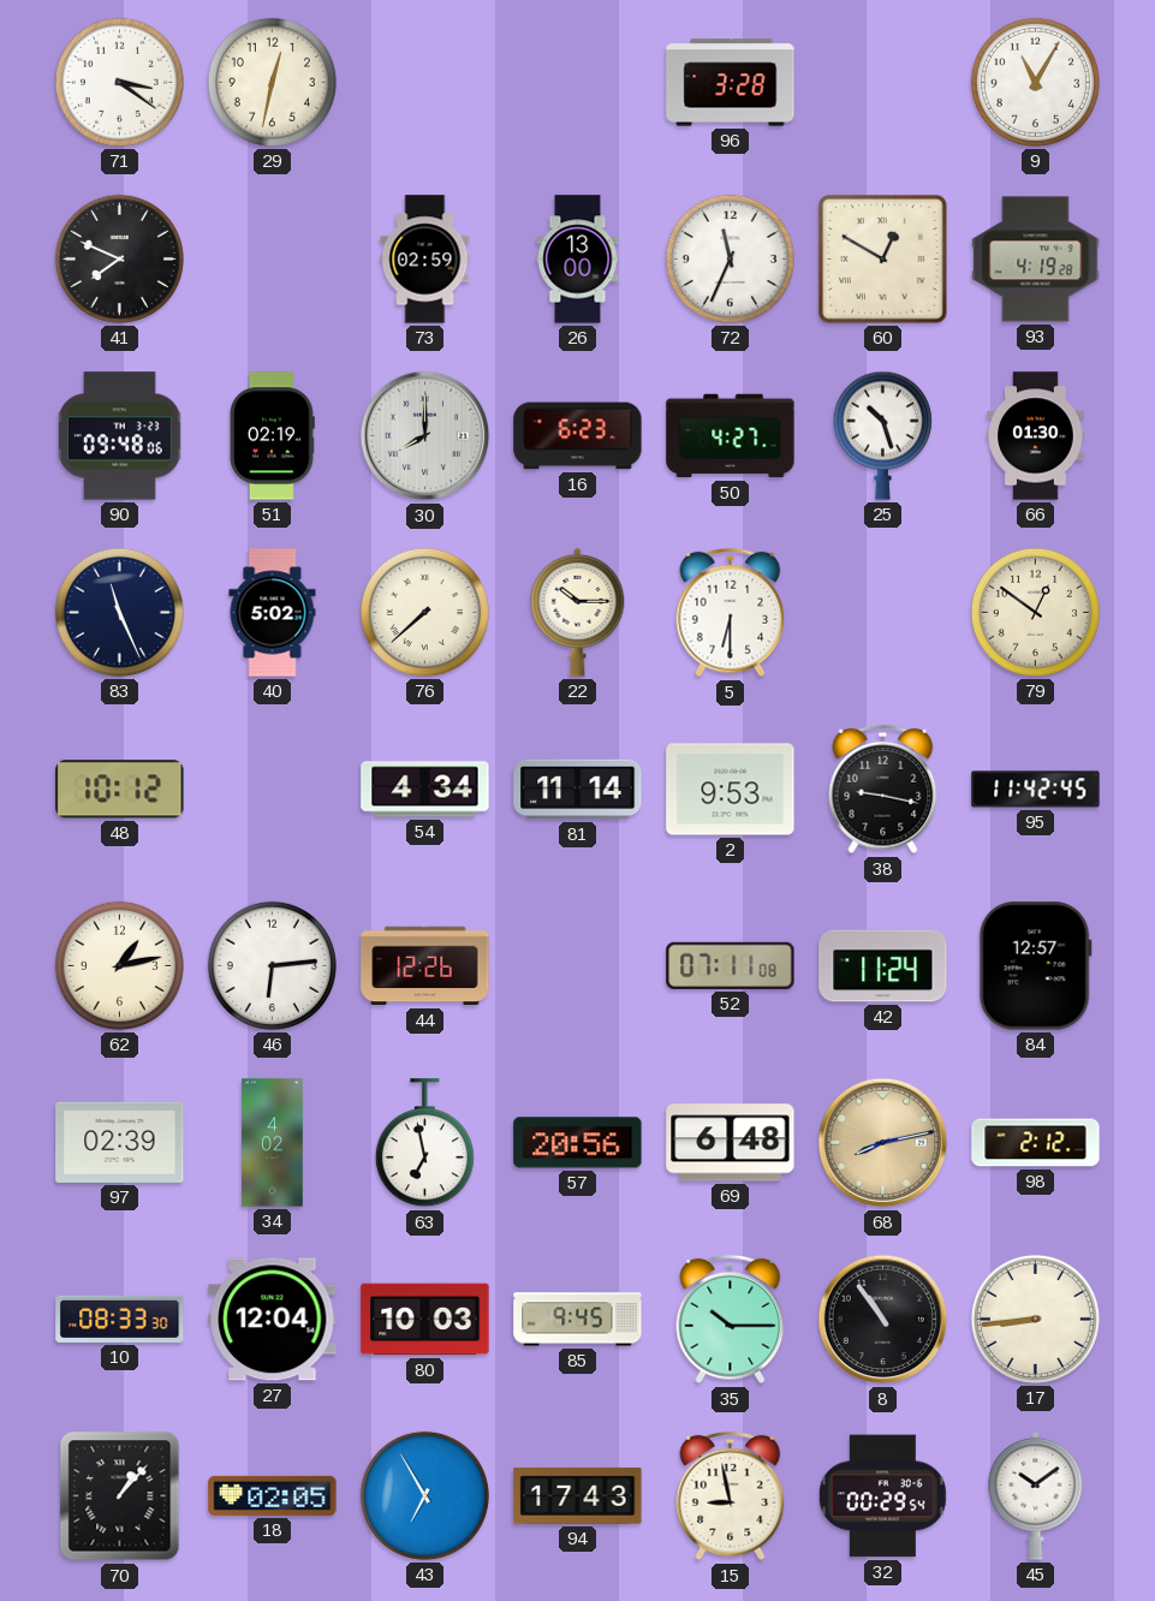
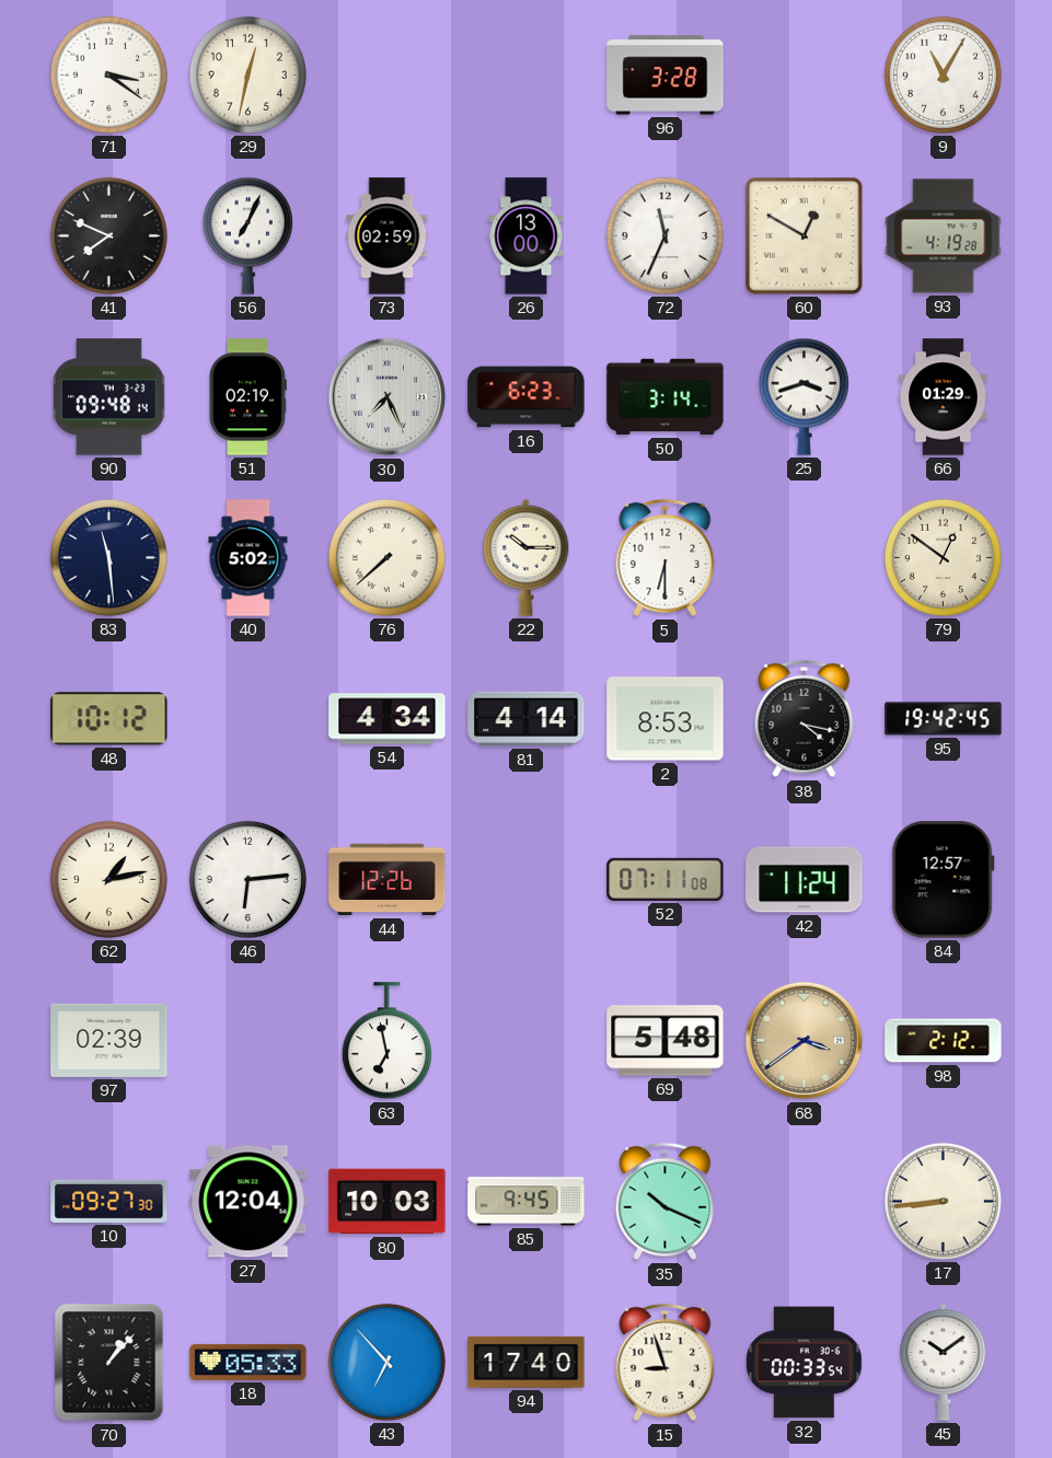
56: none -> 7:04
90: 09:48:06 -> 09:48:14
30: 8:00 -> 7:26
50: 4:27 -> 3:14
25: 10:27 -> 3:42
66: 01:30 -> 01:29
83: 11:26 -> 11:29
81: 11:14 -> 4:14
2: 9:53 -> 8:53
38: 9:17 -> 4:17
95: 11:42 -> 19:42
34: 4:02 -> none
57: 20:56 -> none
69: 6:48 -> 5:48
68: 8:13 -> 3:39
10: 08:33 -> 09:27
35: 10:15 -> 10:19
8: 10:54 -> none
18: 02:05 -> 05:33
43: 6:55 -> 6:53
94: 17:43 -> 17:40
15: 8:58 -> 8:57
32: 00:29 -> 00:33
